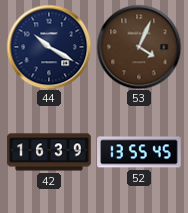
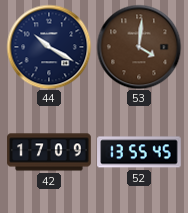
53: 4:04 -> 4:01
42: 16:39 -> 17:09
